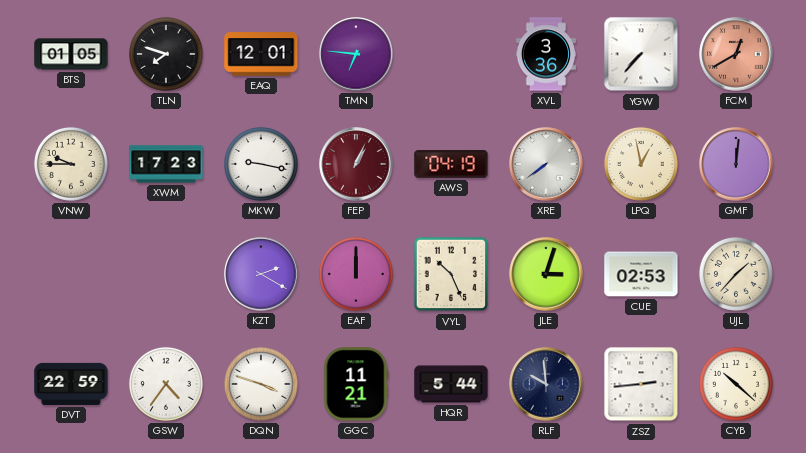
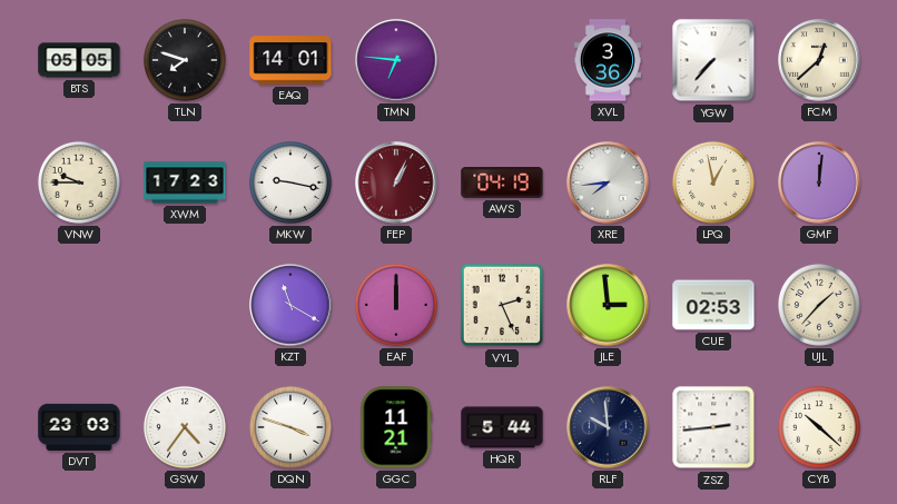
BTS: 01:05 -> 05:05
EAQ: 12:01 -> 14:01
FCM: 12:40 -> 12:38
FCM dial: salmon -> cream
XRE: 7:39 -> 7:44
KZT: 2:20 -> 11:20
VYL: 10:26 -> 2:26
JLE: 3:03 -> 2:59
DVT: 22:59 -> 23:03
